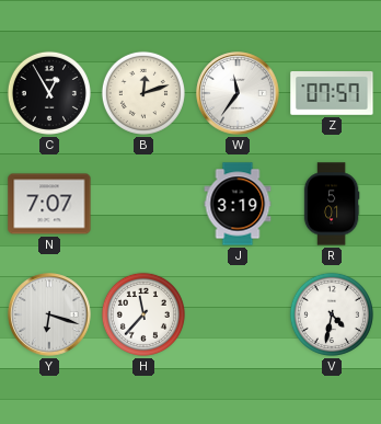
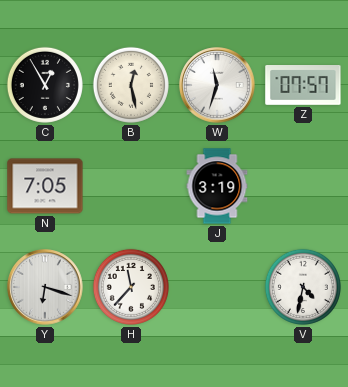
B: 12:12 -> 12:28
W: 11:36 -> 11:33
N: 7:07 -> 7:05
R: 5:01 -> none
